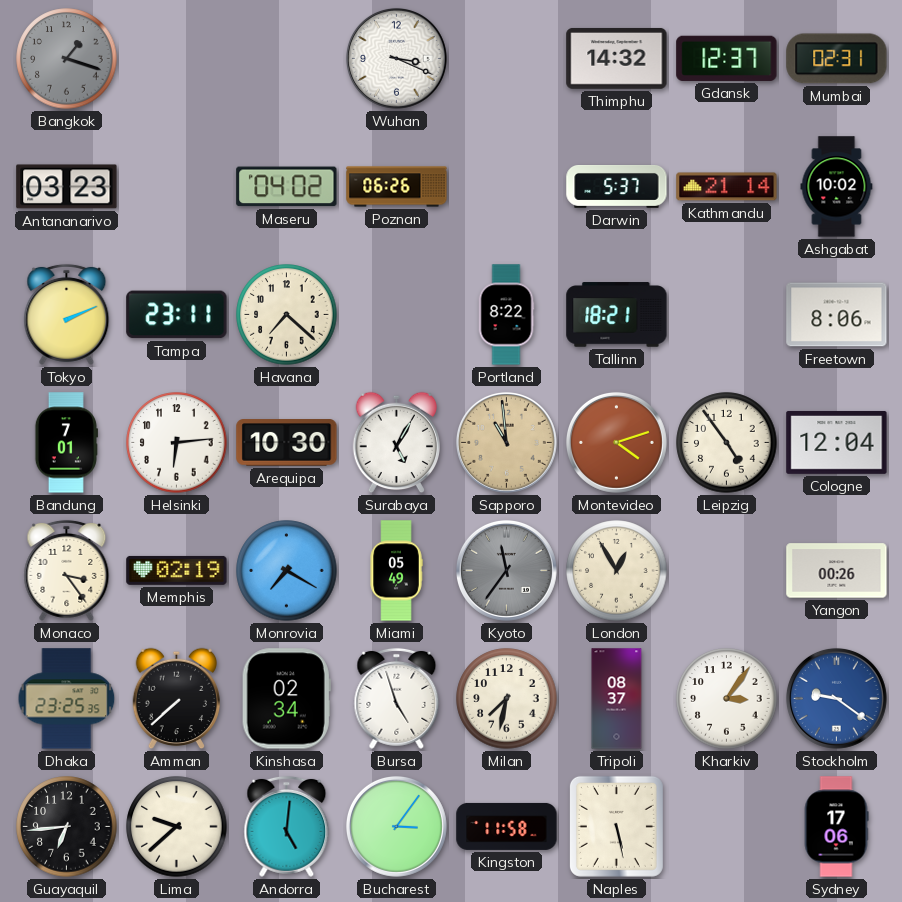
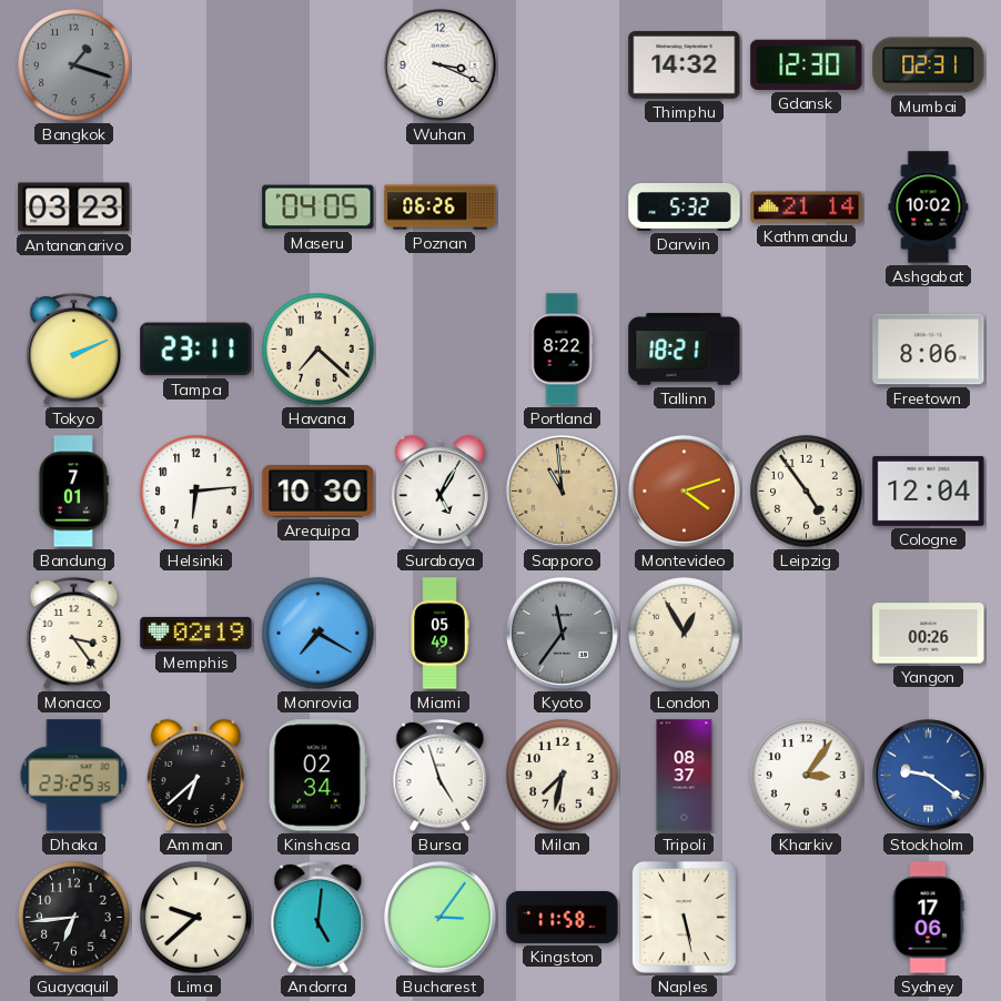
Gdansk: 12:37 -> 12:30
Maseru: 04:02 -> 04:05
Darwin: 5:37 -> 5:32
Amman: 7:38 -> 6:38
